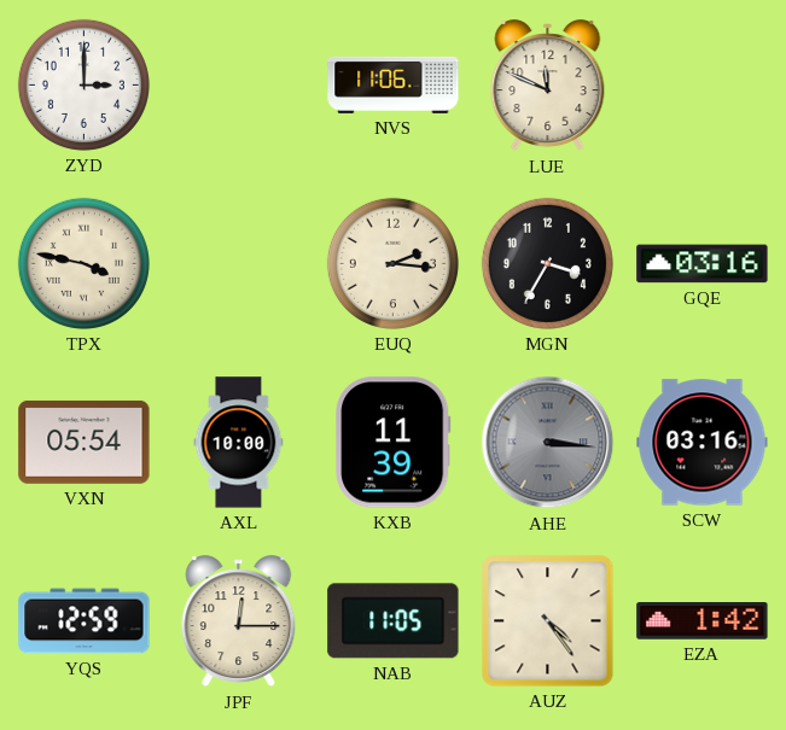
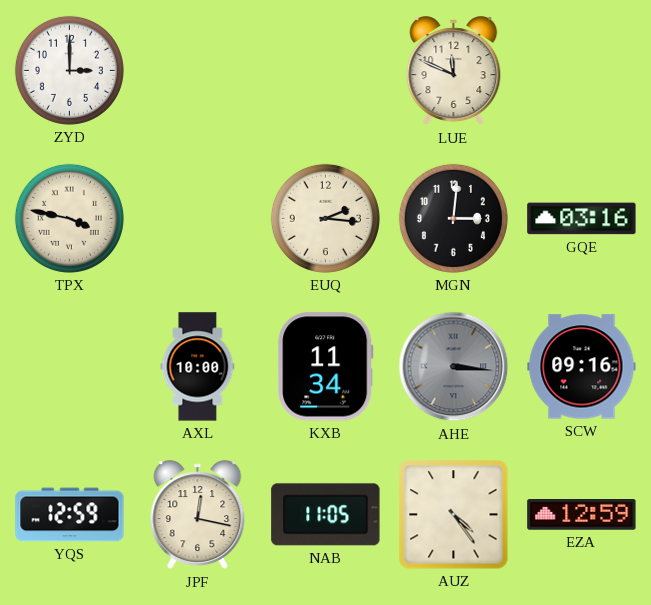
NVS: 11:06 -> none
MGN: 3:35 -> 3:01
VXN: 05:54 -> none
KXB: 11:39 -> 11:34
SCW: 03:16 -> 09:16
JPF: 12:15 -> 12:17
EZA: 1:42 -> 12:59
